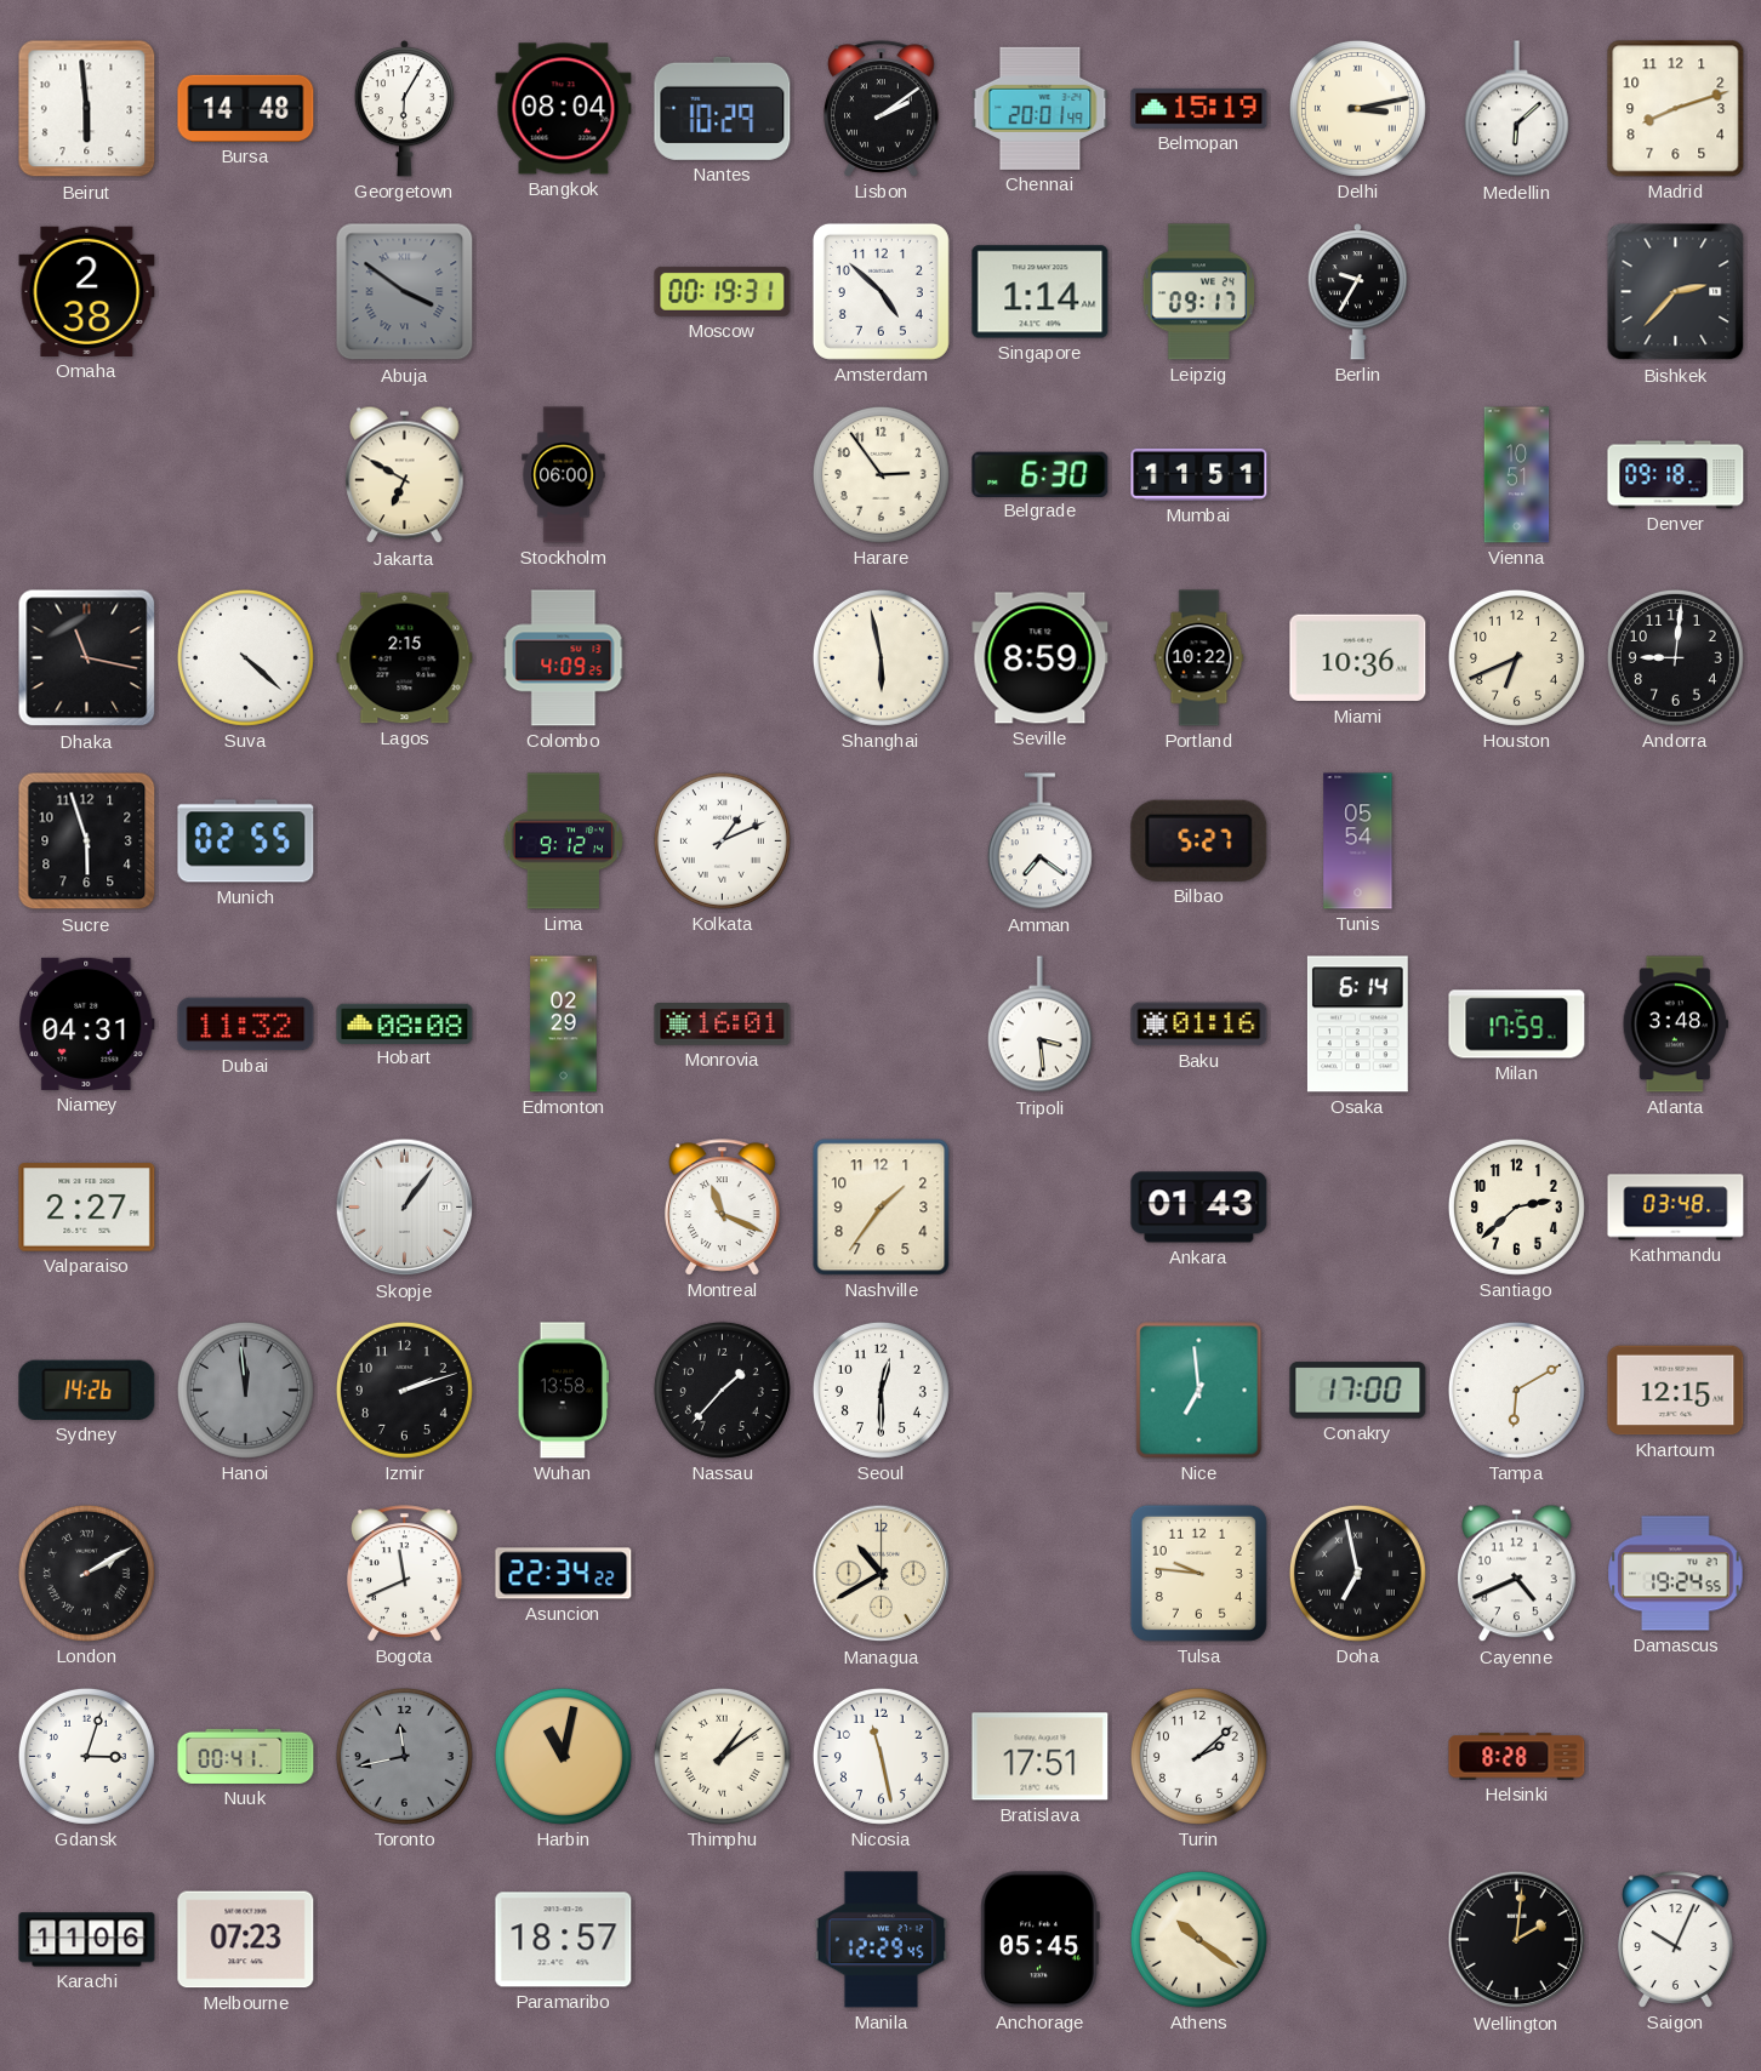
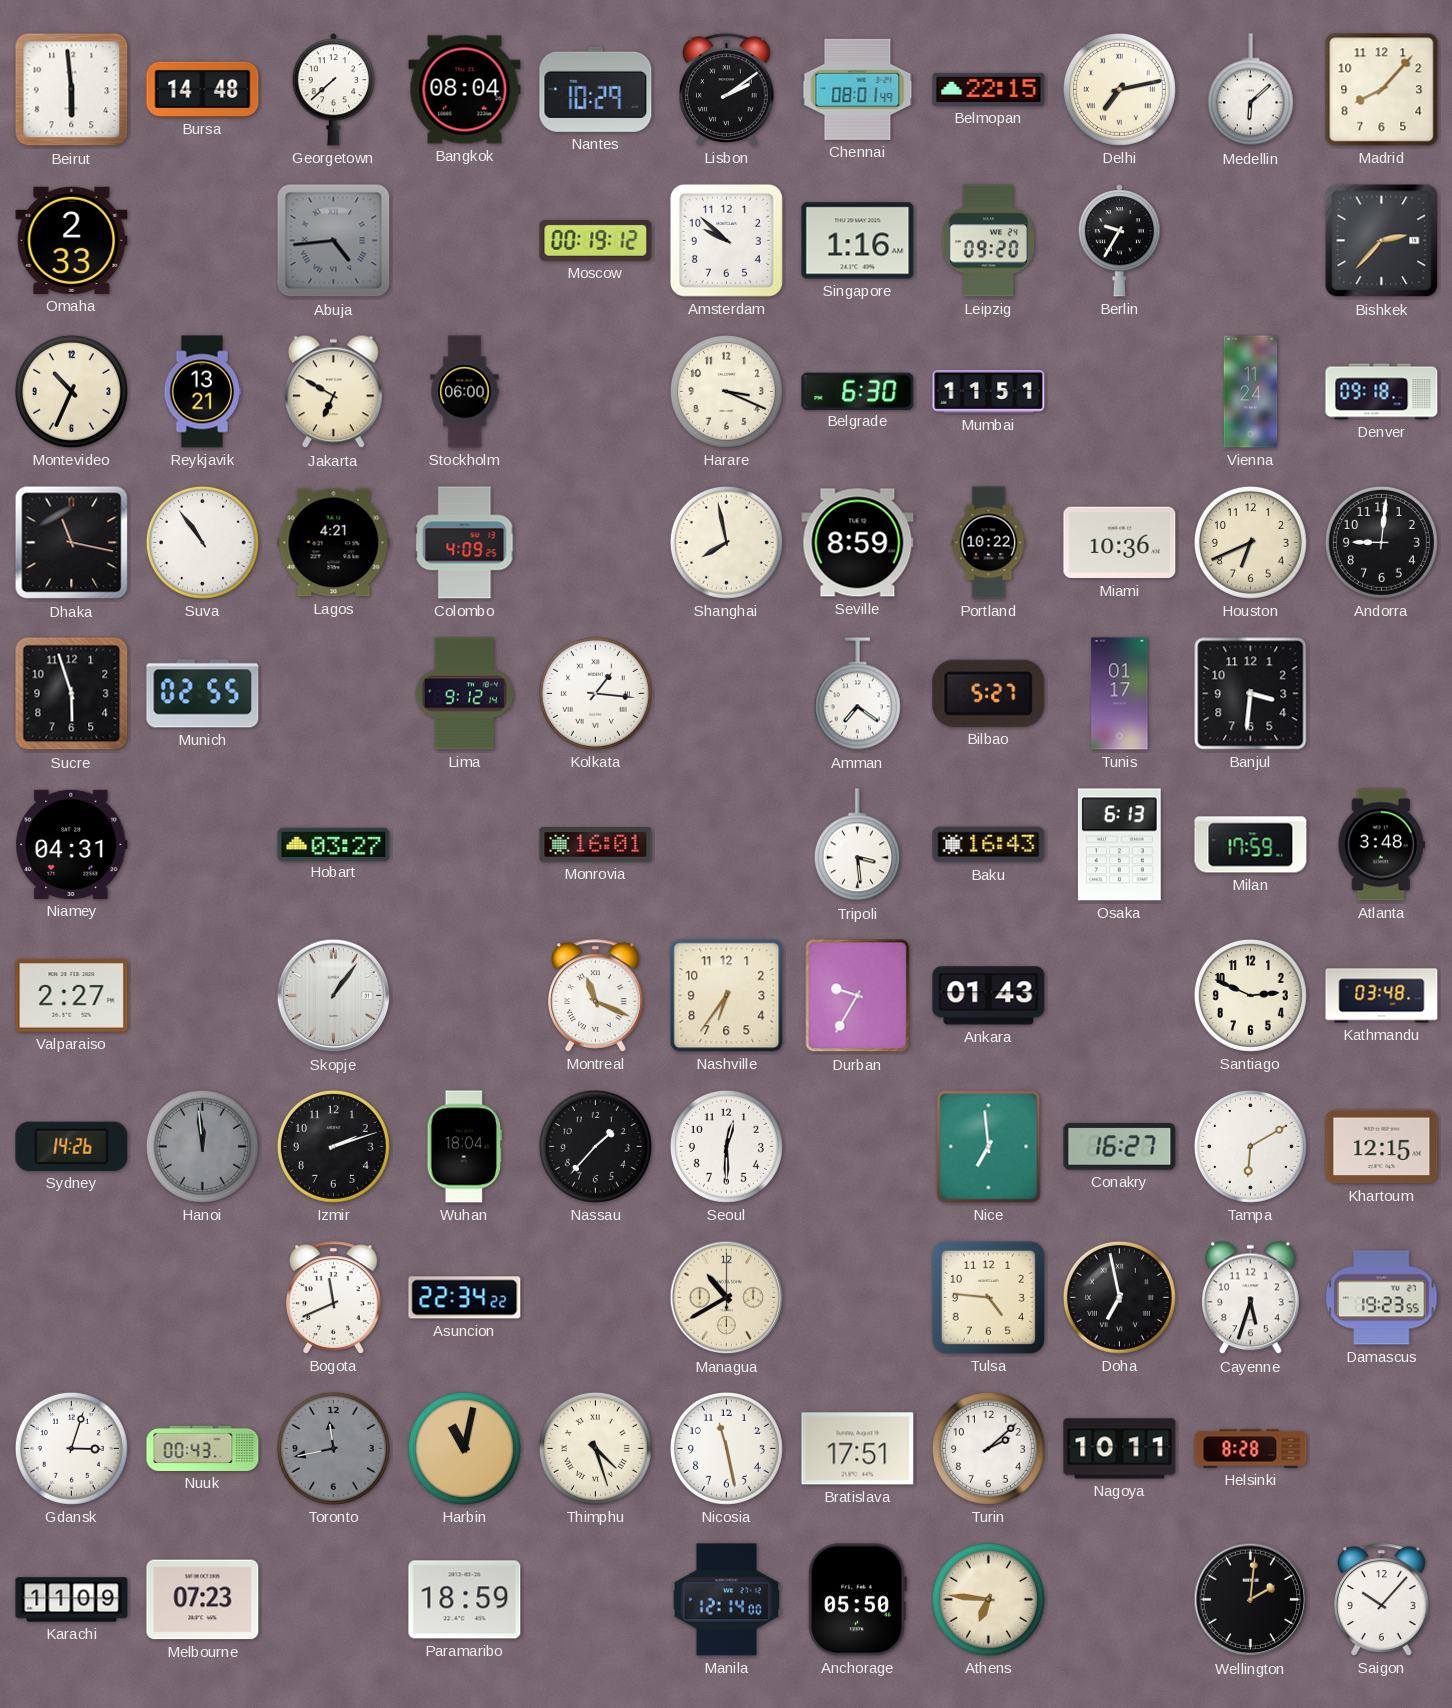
Georgetown: 6:05 -> 7:38
Chennai: 20:01 -> 08:01
Belmopan: 15:19 -> 22:15
Delhi: 3:13 -> 7:13
Madrid: 8:12 -> 8:07
Omaha: 2:38 -> 2:33
Abuja: 3:51 -> 4:44
Moscow: 00:19:31 -> 00:19:12
Amsterdam: 4:52 -> 9:52
Singapore: 1:14 -> 1:16
Leipzig: 09:17 -> 09:20
Montevideo: none -> 10:34
Reykjavik: none -> 13:21
Harare: 2:54 -> 3:19
Vienna: 10:51 -> 11:24
Suva: 4:22 -> 10:54
Lagos: 2:15 -> 4:21
Shanghai: 5:58 -> 7:58
Kolkata: 1:11 -> 1:16
Tunis: 05:54 -> 01:17
Banjul: none -> 3:31
Dubai: 11:32 -> none
Hobart: 08:08 -> 03:27
Edmonton: 02:29 -> none
Baku: 01:16 -> 16:43
Osaka: 6:14 -> 6:13
Nashville: 1:36 -> 6:36
Durban: none -> 9:35
Santiago: 2:38 -> 2:49
Wuhan: 13:58 -> 18:04
Conakry: 17:00 -> 16:27
London: 2:10 -> none
Tulsa: 9:46 -> 4:46
Cayenne: 4:41 -> 5:33
Damascus: 19:24 -> 19:23
Nuuk: 00:41 -> 00:43
Thimphu: 1:09 -> 4:27
Nagoya: none -> 10:11
Karachi: 11:06 -> 11:09
Paramaribo: 18:57 -> 18:59
Manila: 12:29 -> 12:14
Anchorage: 05:45 -> 05:50
Athens: 10:21 -> 6:46
Saigon: 10:04 -> 10:07
